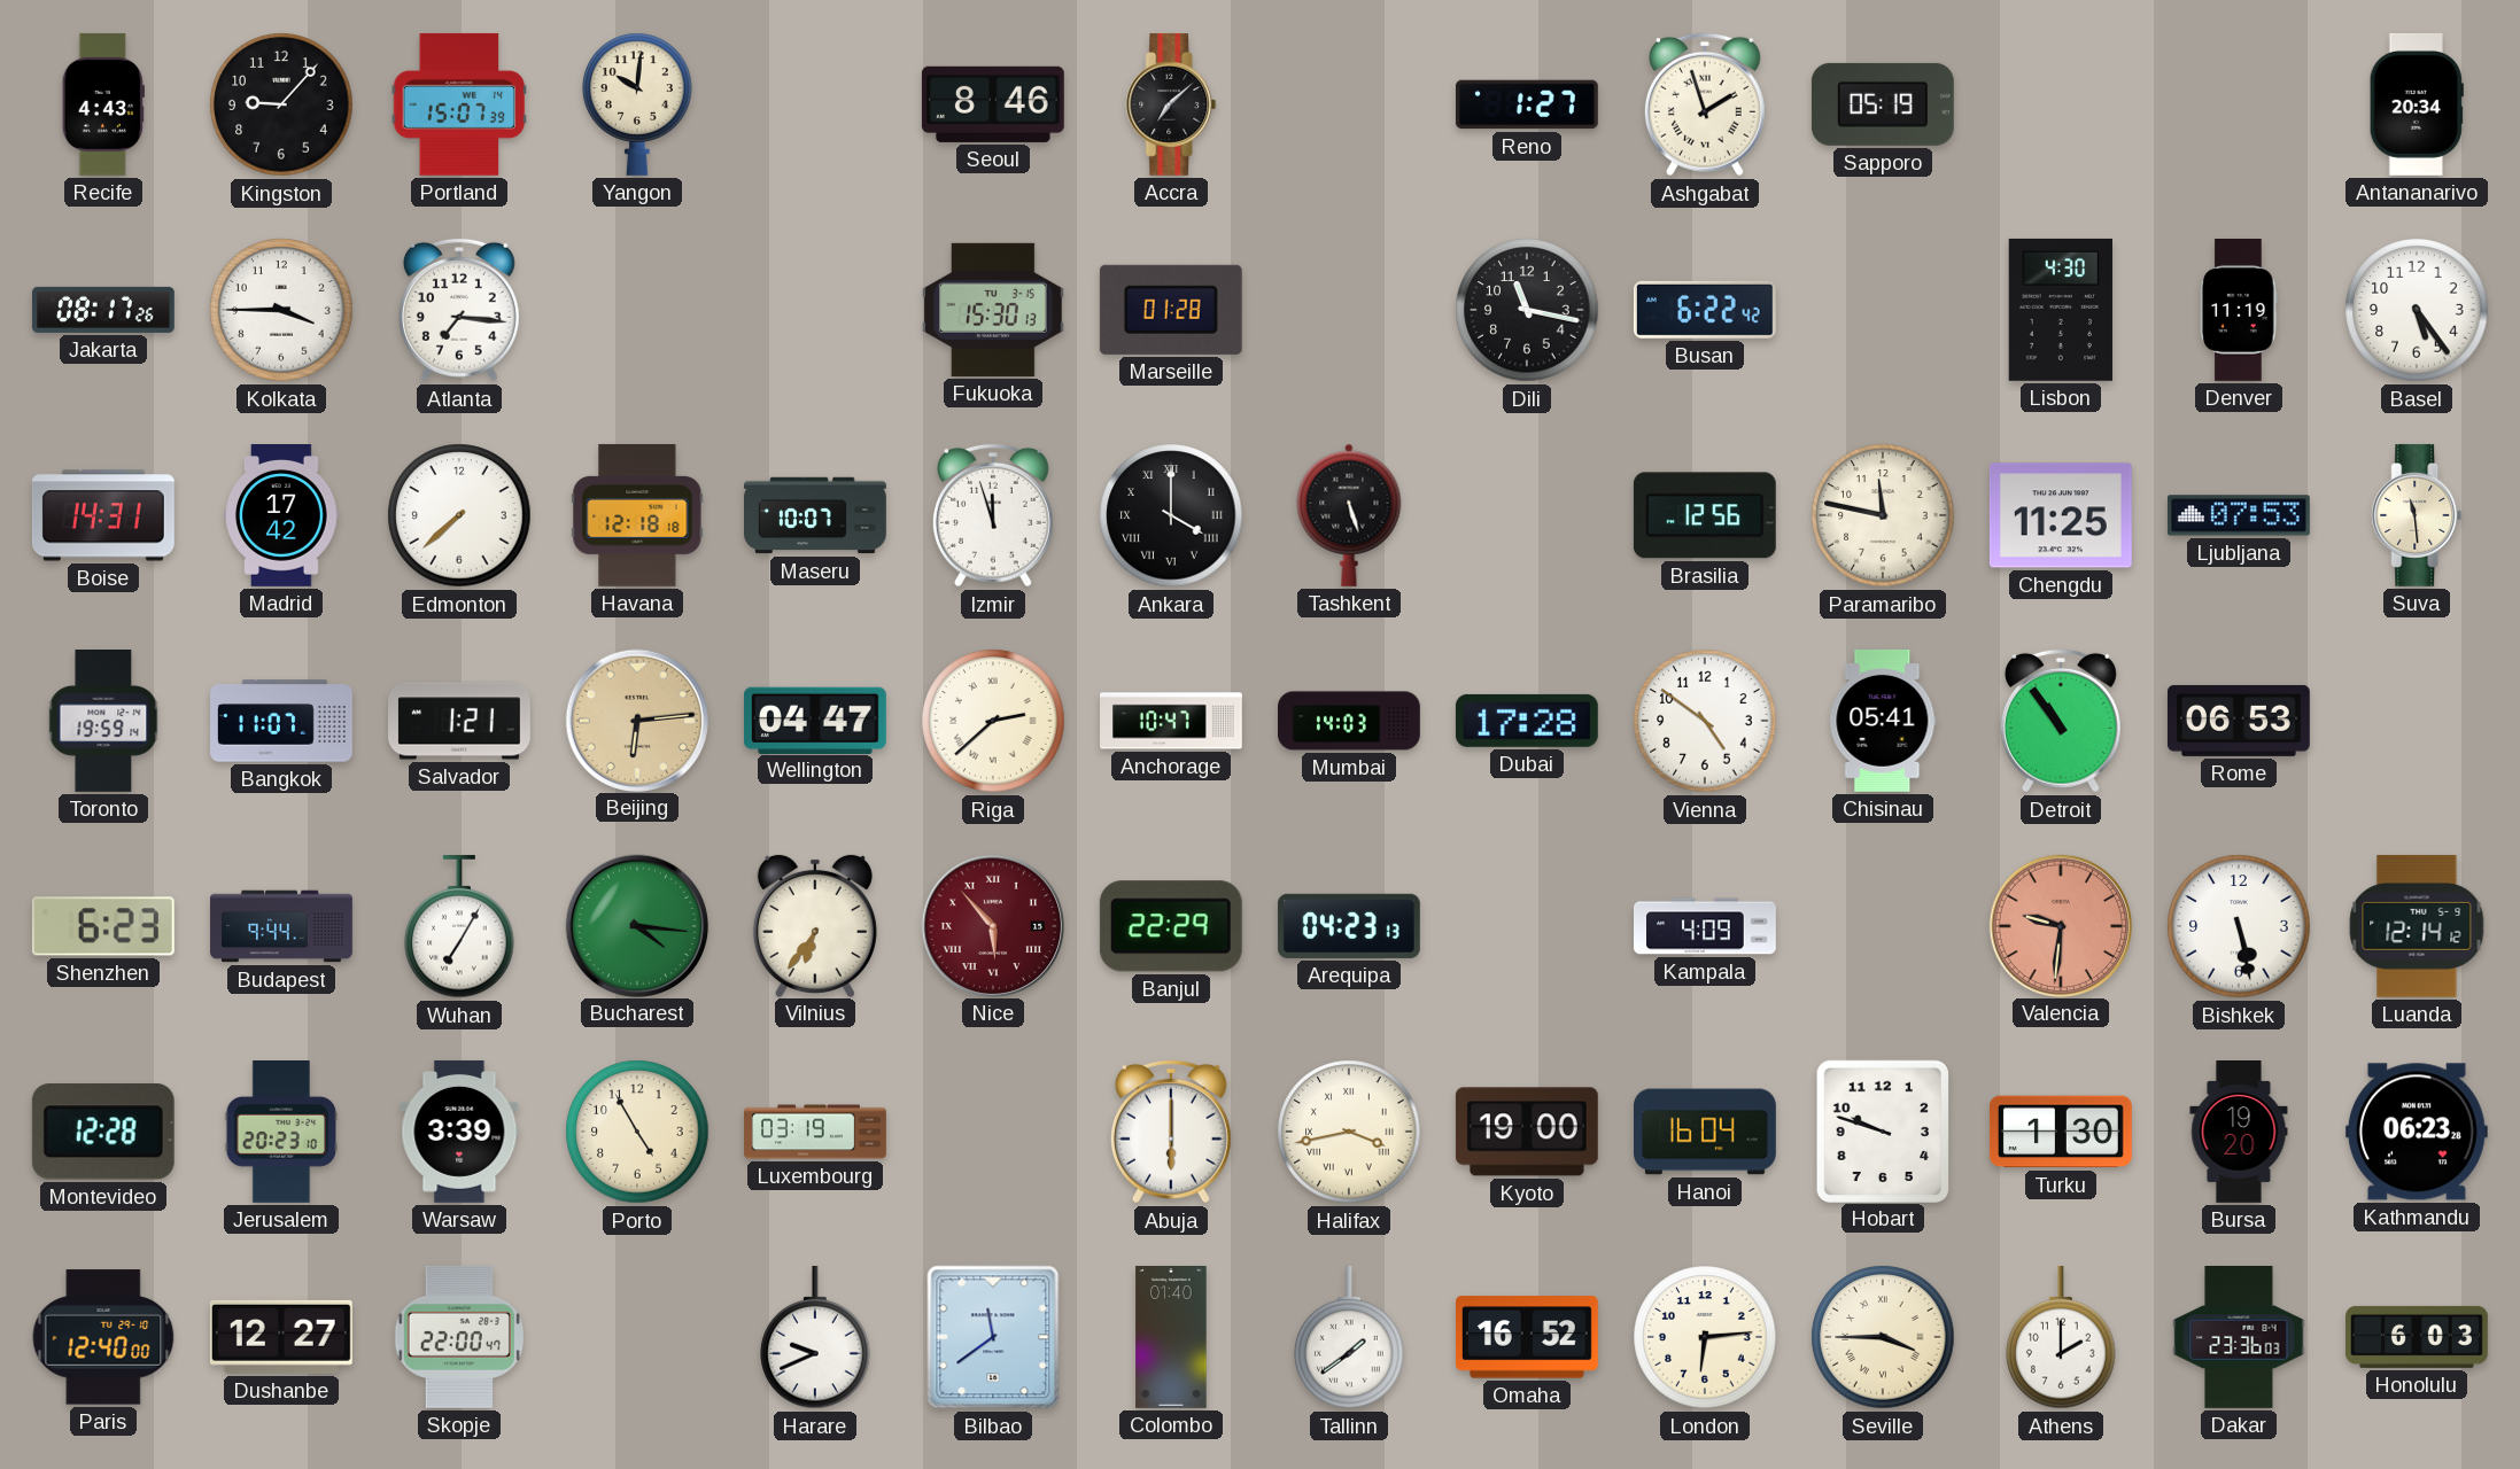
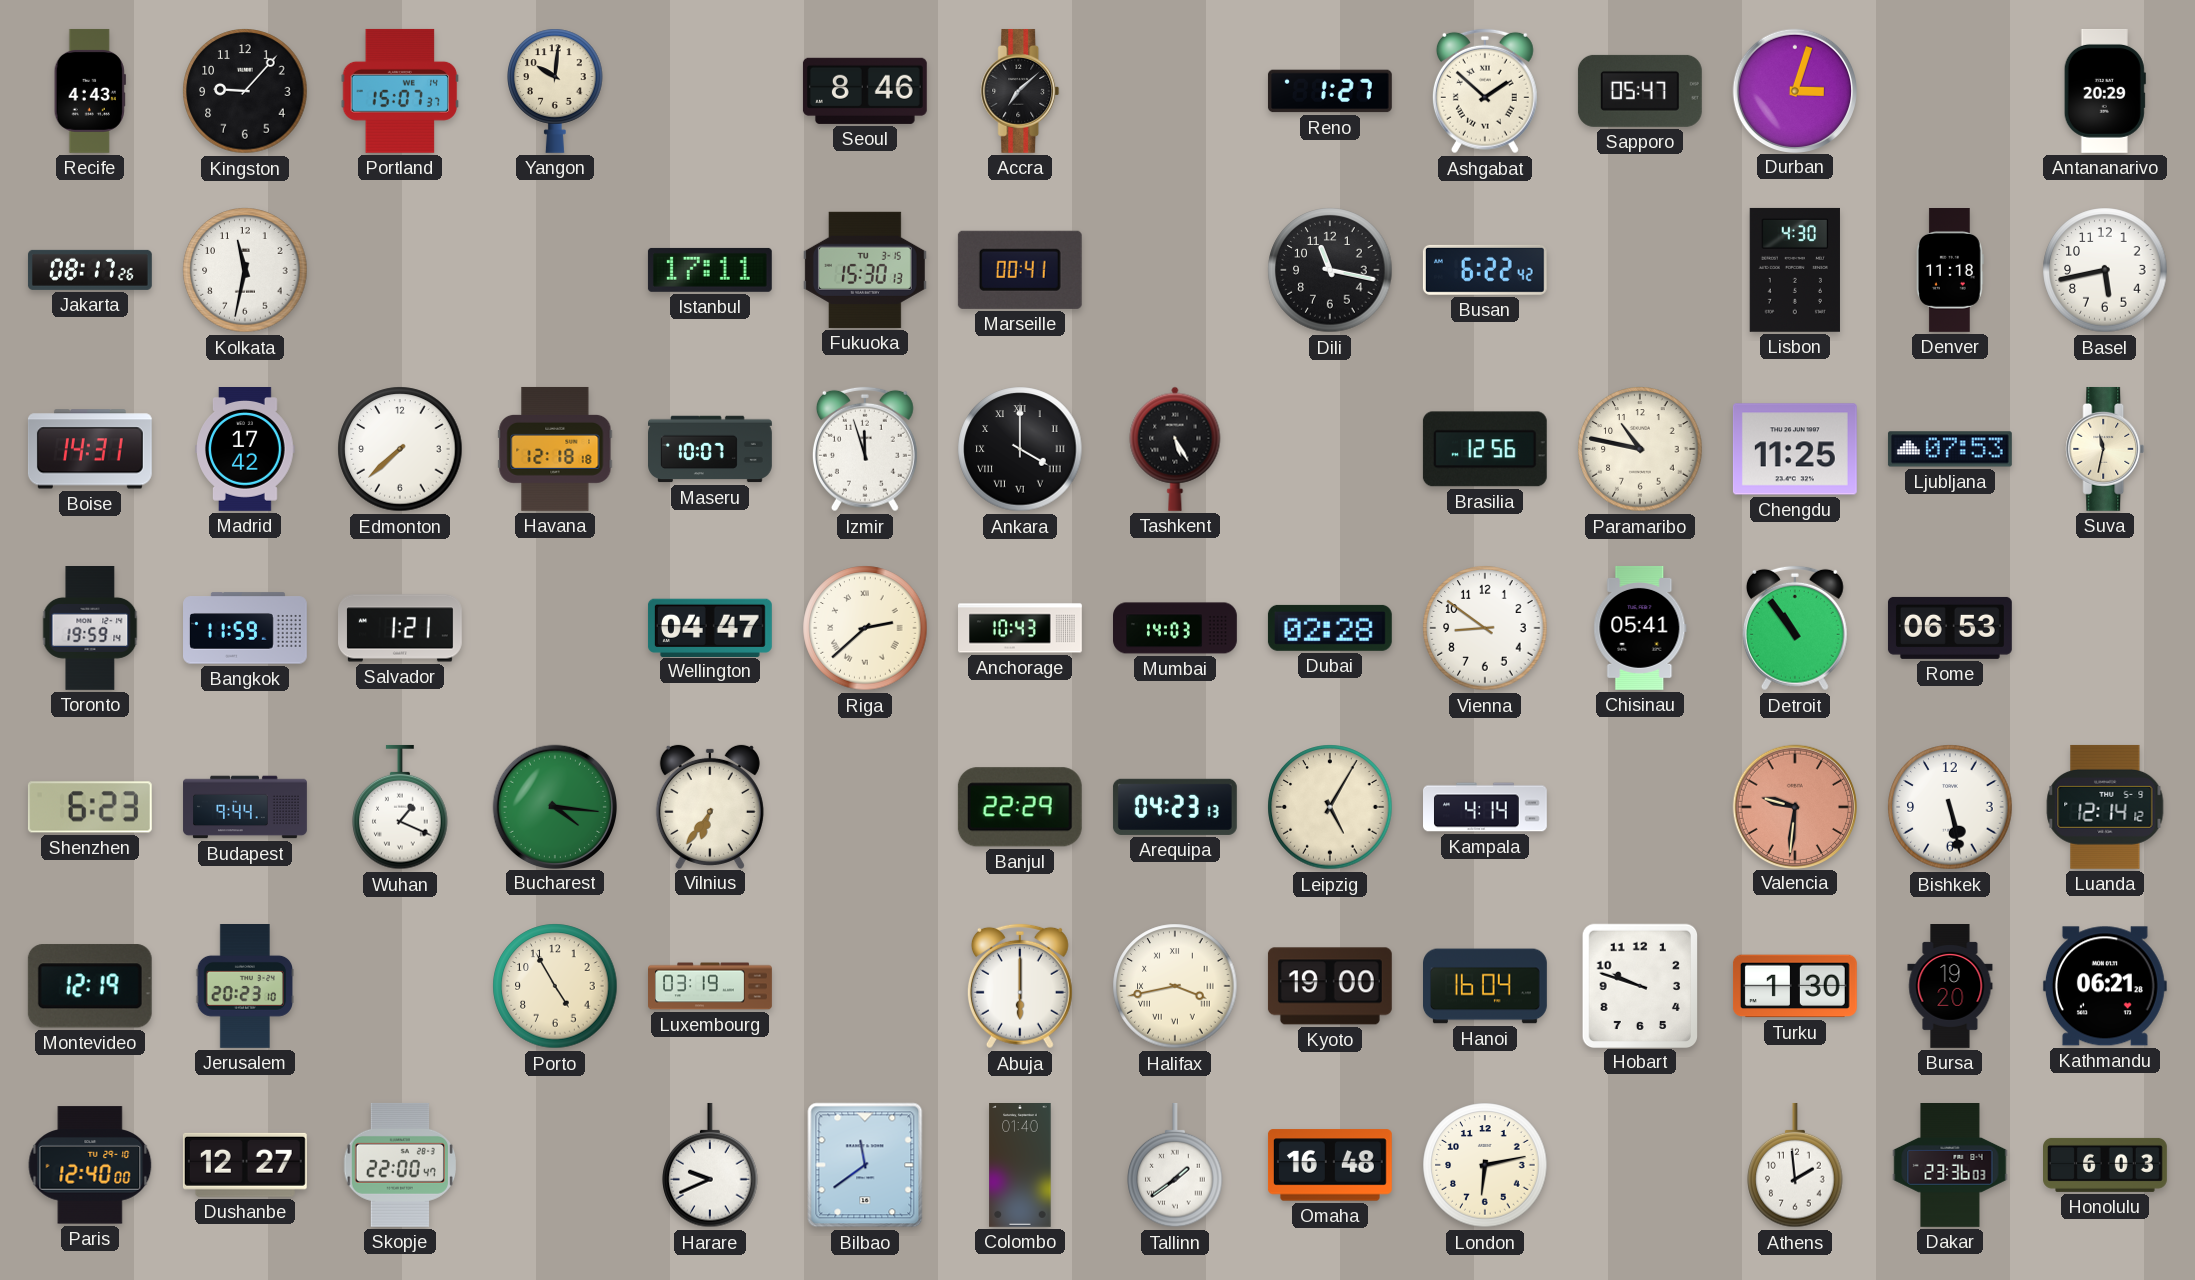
Portland: 15:07:39 -> 15:07:37
Ashgabat: 1:57 -> 1:52
Sapporo: 05:19 -> 05:47
Durban: none -> 3:03
Antananarivo: 20:34 -> 20:29
Kolkata: 3:45 -> 11:32
Atlanta: 7:16 -> none
Istanbul: none -> 17:11
Marseille: 01:28 -> 00:41
Denver: 11:19 -> 11:18
Basel: 5:24 -> 5:43
Tashkent: 5:27 -> 5:25
Paramaribo: 11:47 -> 10:47
Suva: 11:29 -> 11:32
Bangkok: 11:07 -> 11:59
Beijing: 6:14 -> none
Anchorage: 10:47 -> 10:43
Dubai: 17:28 -> 02:28
Vienna: 4:51 -> 8:51
Wuhan: 7:05 -> 1:19
Nice: 5:53 -> none
Leipzig: none -> 5:05
Kampala: 4:09 -> 4:14
Montevideo: 12:28 -> 12:19
Warsaw: 3:39 -> none
Kathmandu: 06:23 -> 06:21
Omaha: 16:52 -> 16:48
London: 6:14 -> 6:13
Seville: 3:45 -> none
Athens: 2:00 -> 1:59
